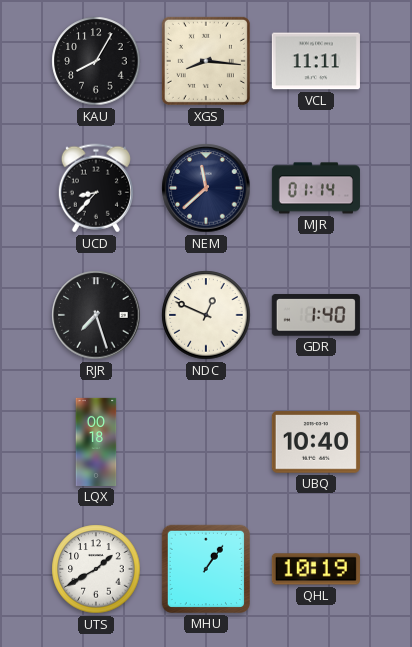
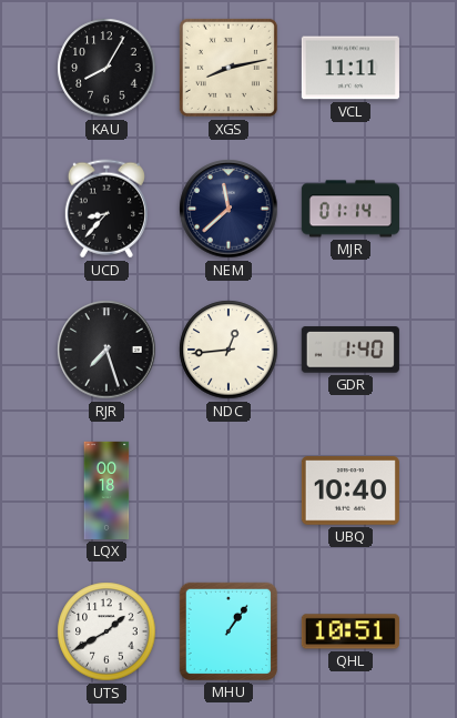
XGS: 8:16 -> 8:13
NDC: 12:49 -> 12:44
QHL: 10:19 -> 10:51
